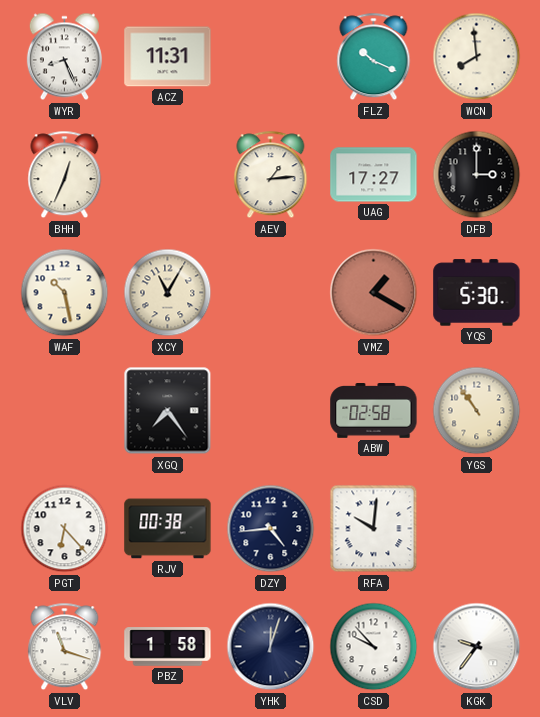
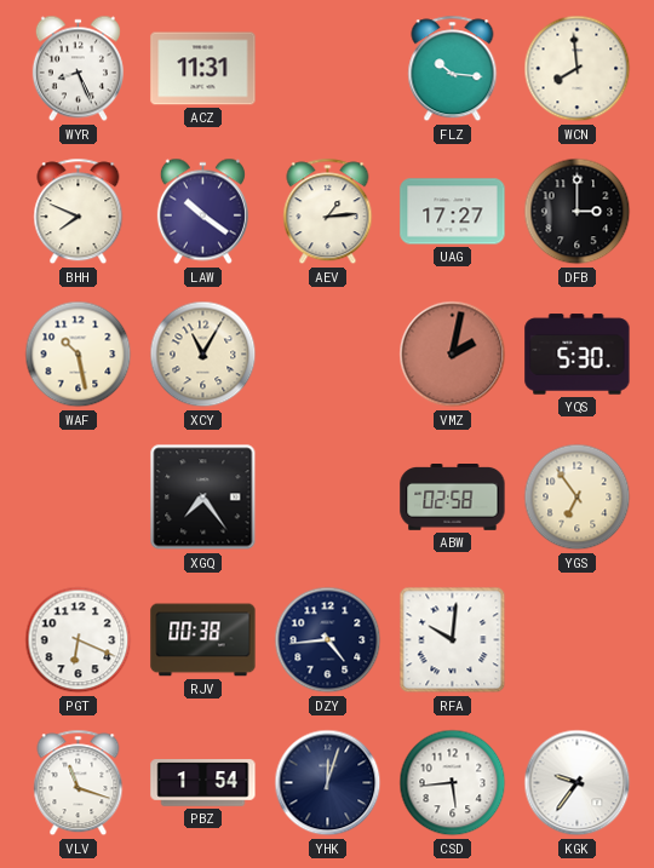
FLZ: 10:19 -> 10:16
BHH: 12:34 -> 7:49
LAW: none -> 10:21
VMZ: 1:20 -> 2:02
YGS: 10:54 -> 6:54
PGT: 6:23 -> 6:19
PBZ: 1:58 -> 1:54
CSD: 9:53 -> 5:44
